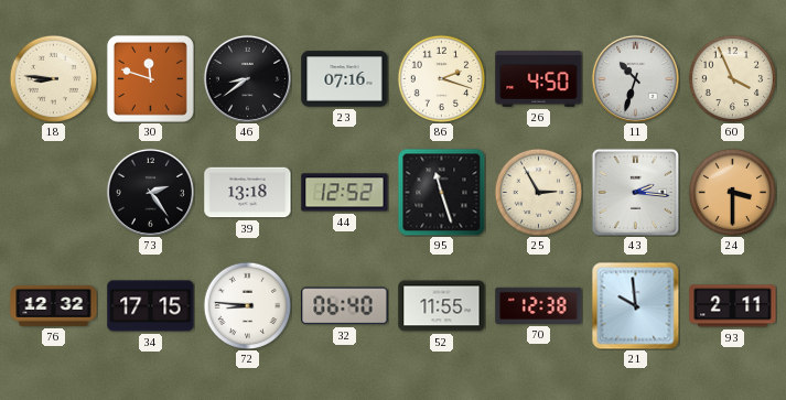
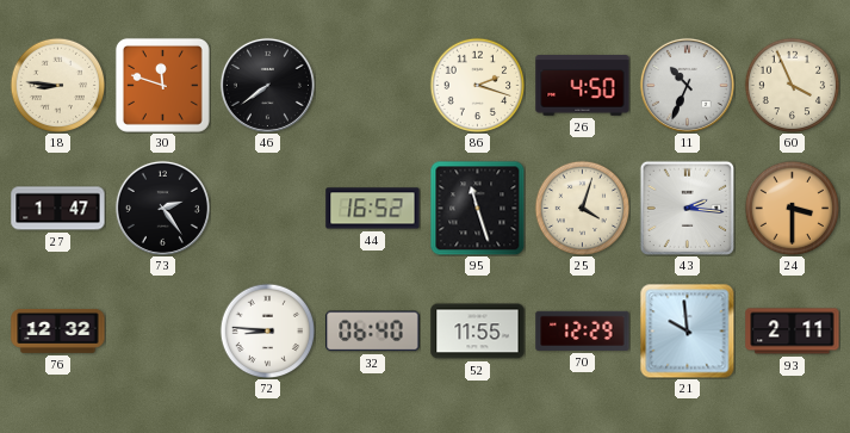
46: 8:39 -> 7:39
23: 07:16 -> none
11: 10:33 -> 10:34
27: none -> 1:47
39: 13:18 -> none
44: 12:52 -> 16:52
25: 2:55 -> 4:03
34: 17:15 -> none
70: 12:38 -> 12:29
